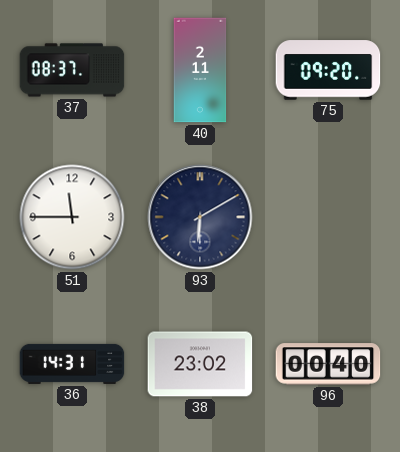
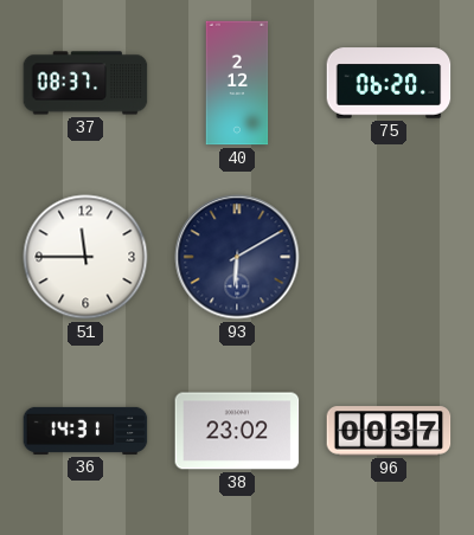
40: 2:11 -> 2:12
75: 09:20 -> 06:20
96: 00:40 -> 00:37
